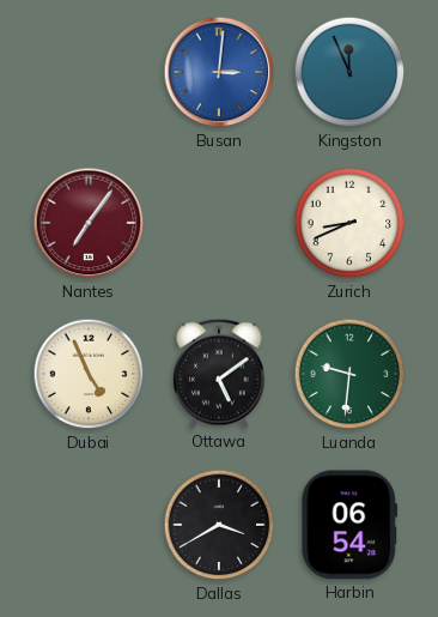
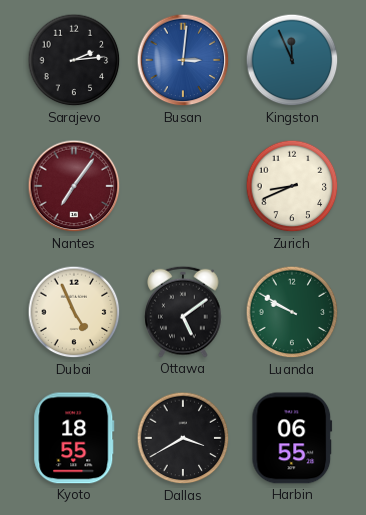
Sarajevo: none -> 2:14
Luanda: 9:31 -> 9:50
Kyoto: none -> 18:55
Harbin: 06:54 -> 06:55
